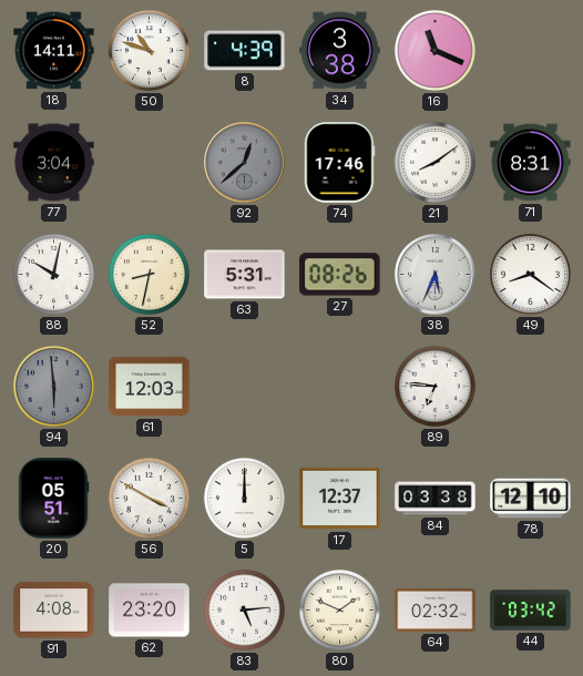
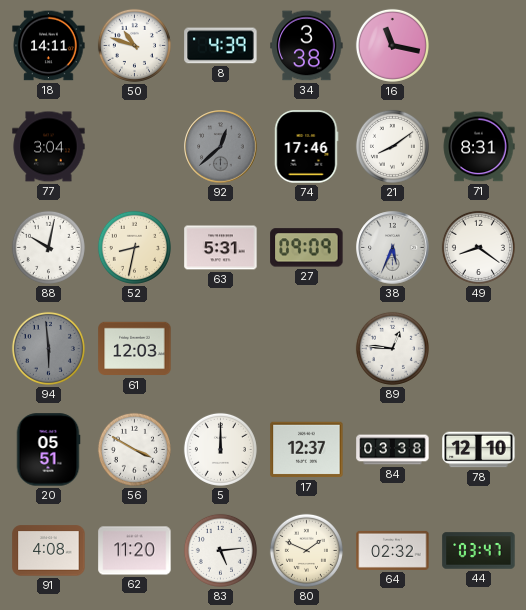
16: 11:19 -> 11:17
27: 08:26 -> 09:09
89: 6:46 -> 12:46
62: 23:20 -> 11:20
44: 03:42 -> 03:47
